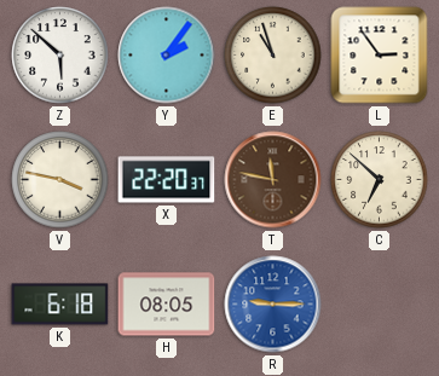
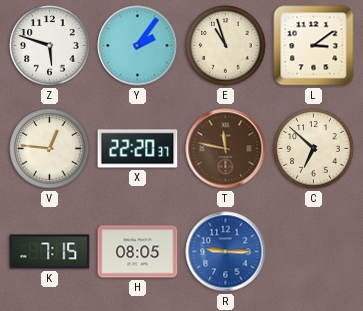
Z: 5:52 -> 5:48
L: 2:54 -> 3:09
V: 3:47 -> 12:46
K: 6:18 -> 7:15
